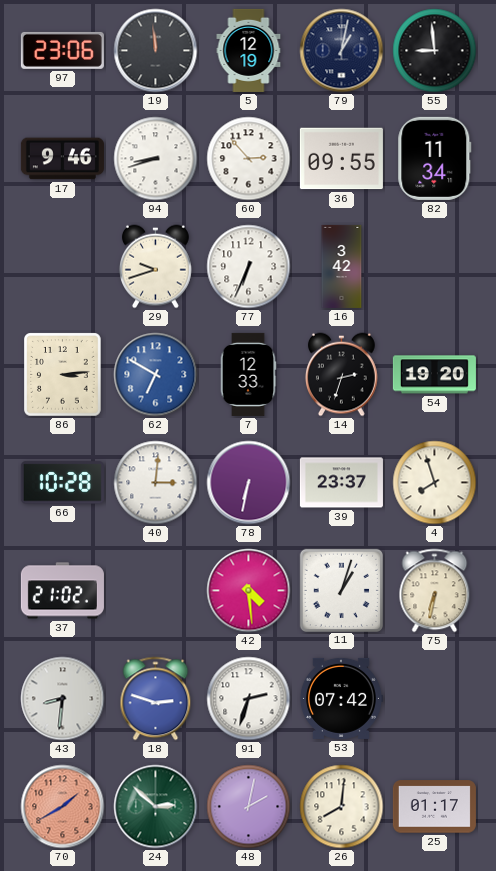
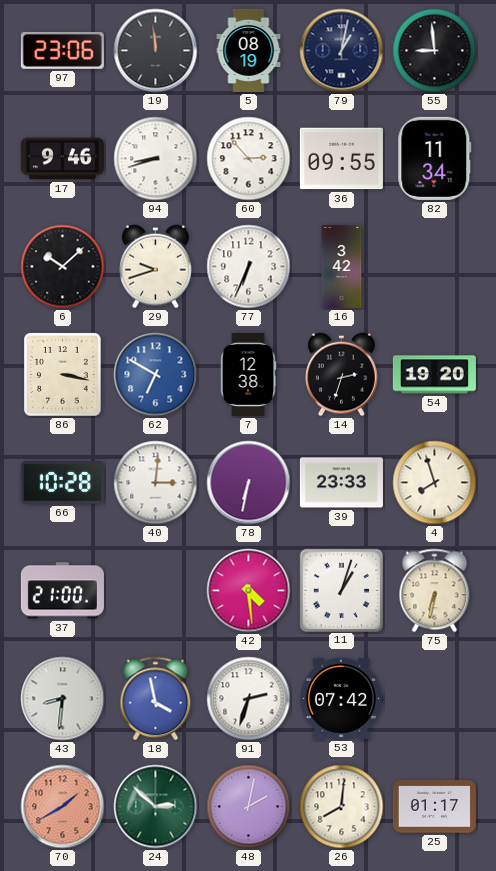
5: 12:19 -> 08:19
6: none -> 10:08
86: 3:14 -> 3:17
7: 12:33 -> 12:38
39: 23:37 -> 23:33
37: 21:02 -> 21:00
18: 2:48 -> 3:58
